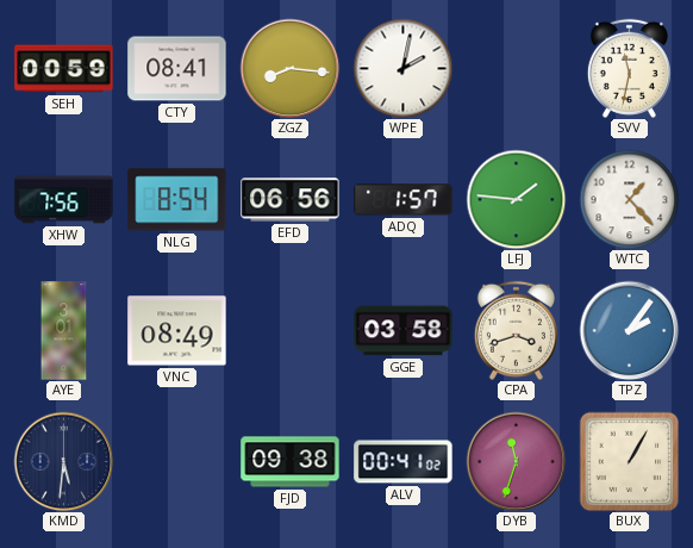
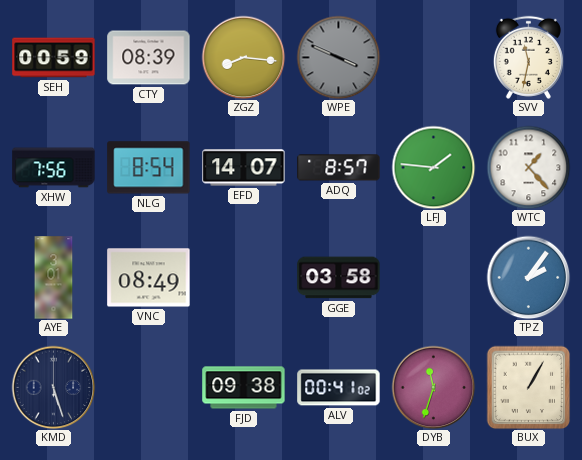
CTY: 08:41 -> 08:39
WPE: 2:02 -> 3:49
WPE dial: white -> grey
EFD: 06:56 -> 14:07
ADQ: 1:57 -> 8:57
CPA: 3:42 -> none
KMD: 5:31 -> 5:27
